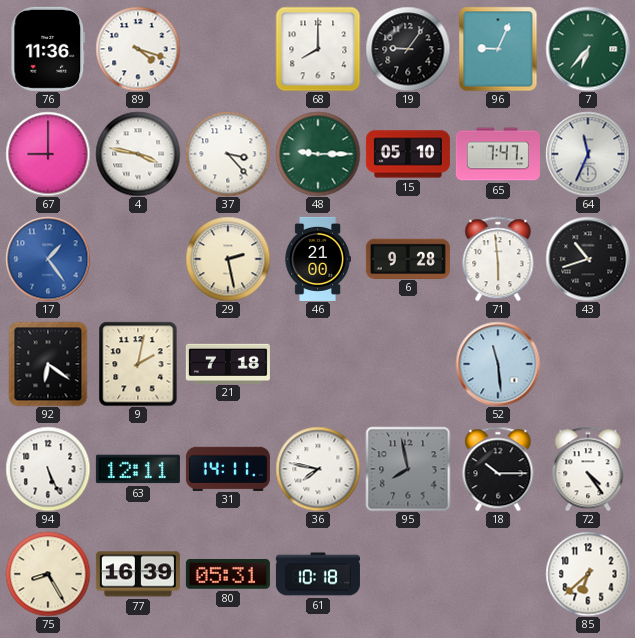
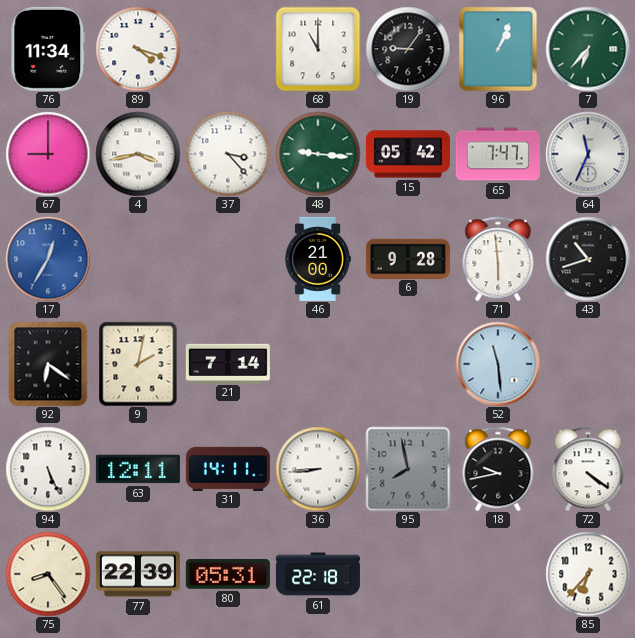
76: 11:36 -> 11:34
68: 8:00 -> 11:00
96: 9:04 -> 1:04
4: 3:47 -> 3:43
48: 9:15 -> 9:16
15: 05:10 -> 05:42
17: 1:24 -> 12:35
29: 2:28 -> none
21: 7:18 -> 7:14
36: 7:47 -> 8:44
18: 10:15 -> 9:43
72: 4:24 -> 4:21
75: 8:25 -> 8:24
77: 16:39 -> 22:39
61: 10:18 -> 22:18
85: 6:38 -> 6:37
